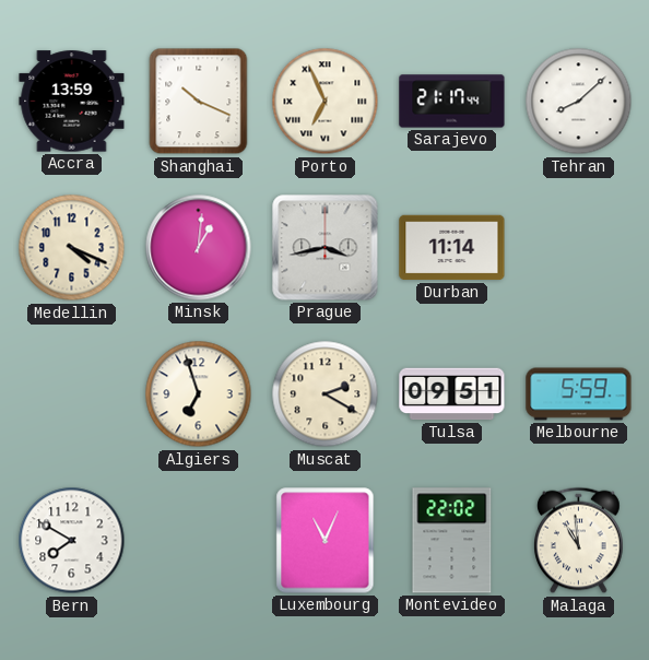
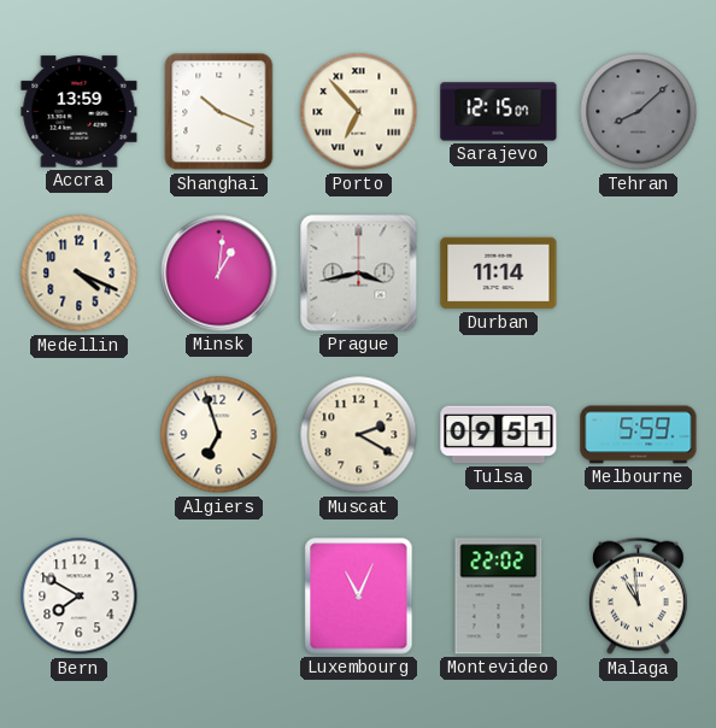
Porto: 6:56 -> 6:53
Sarajevo: 21:17 -> 12:15
Tehran dial: white -> grey
